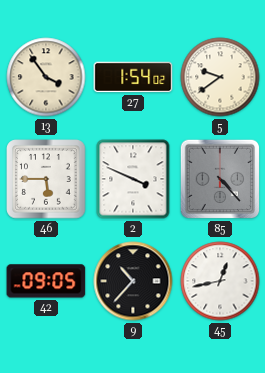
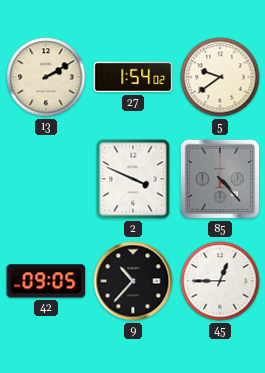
13: 3:54 -> 2:10
46: 5:45 -> none
45: 12:43 -> 12:45
